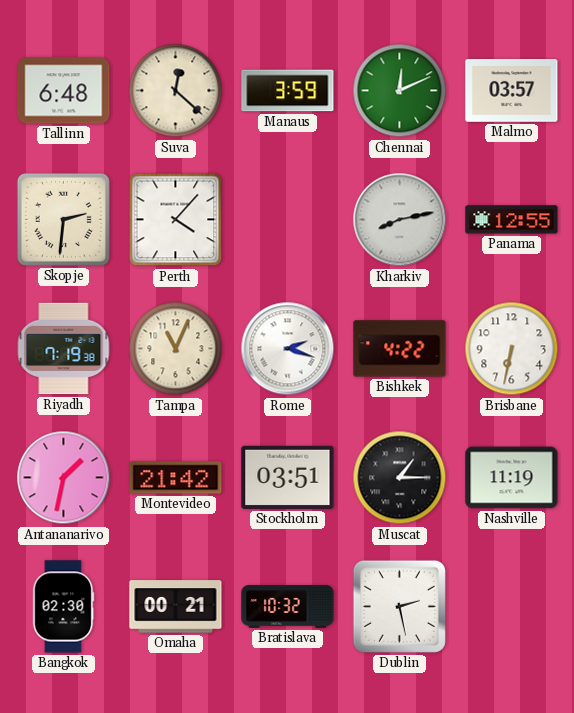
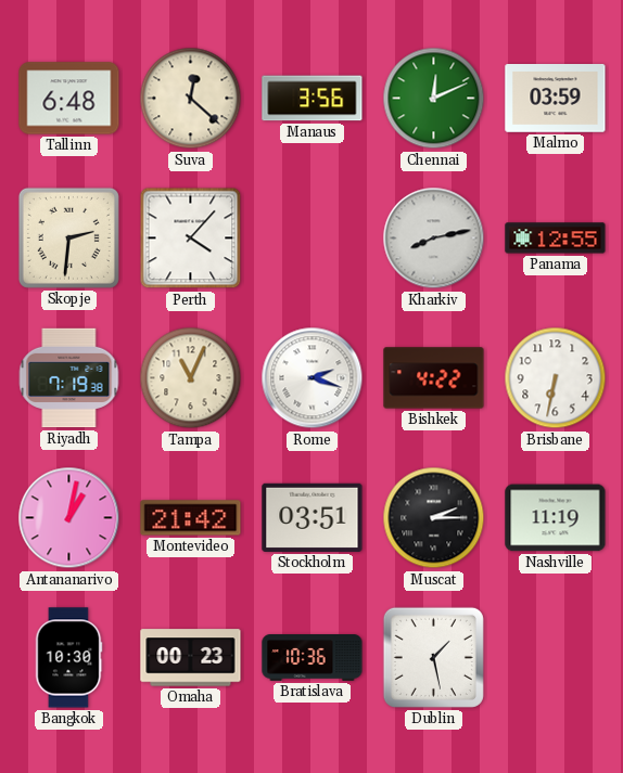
Manaus: 3:59 -> 3:56
Malmo: 03:57 -> 03:59
Antananarivo: 1:32 -> 1:02
Muscat: 1:15 -> 2:15
Bangkok: 02:30 -> 10:30
Omaha: 00:21 -> 00:23
Bratislava: 10:32 -> 10:36
Dublin: 2:28 -> 1:28
